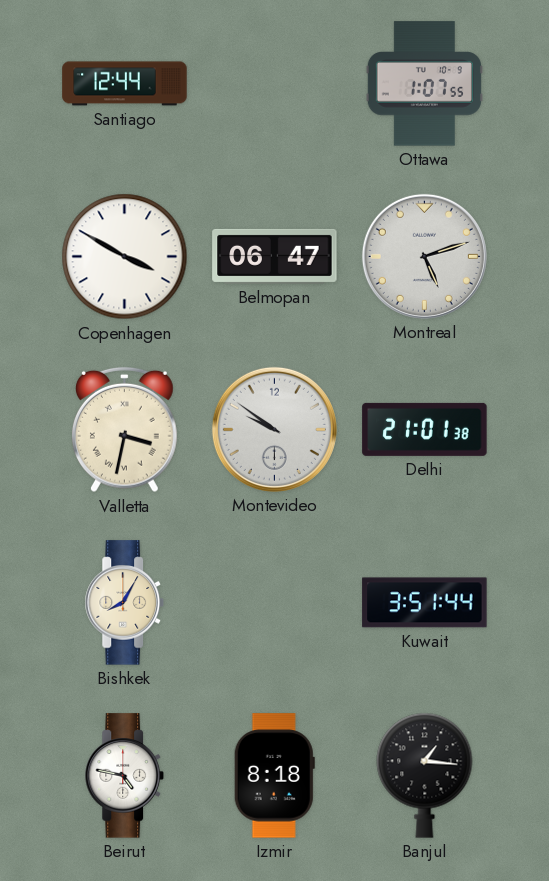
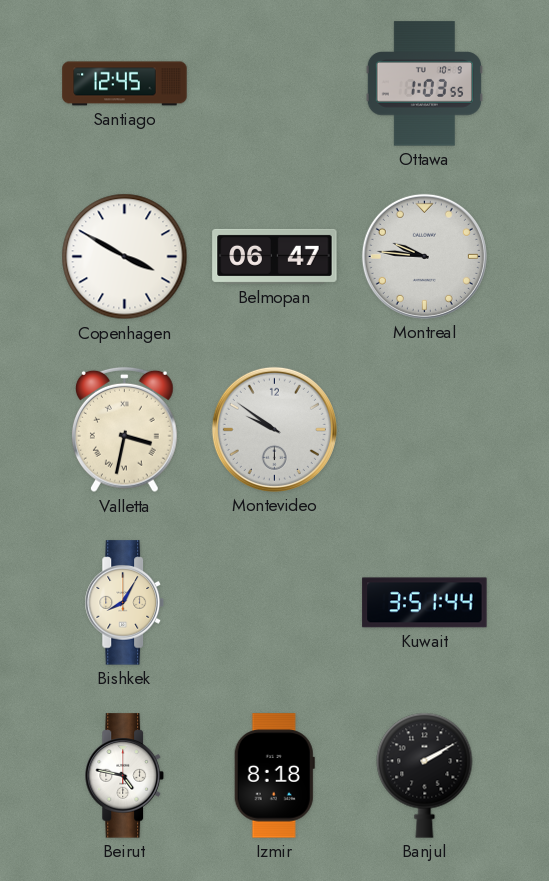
Santiago: 12:44 -> 12:45
Ottawa: 1:07 -> 1:03
Montreal: 5:12 -> 9:46
Delhi: 21:01 -> none
Banjul: 1:16 -> 2:10
